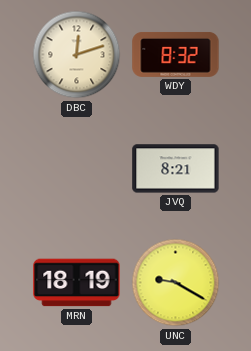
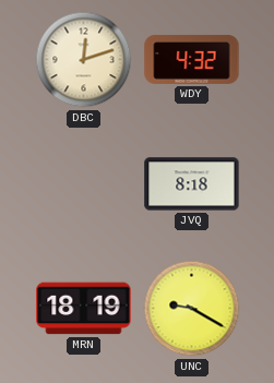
WDY: 8:32 -> 4:32
JVQ: 8:21 -> 8:18
